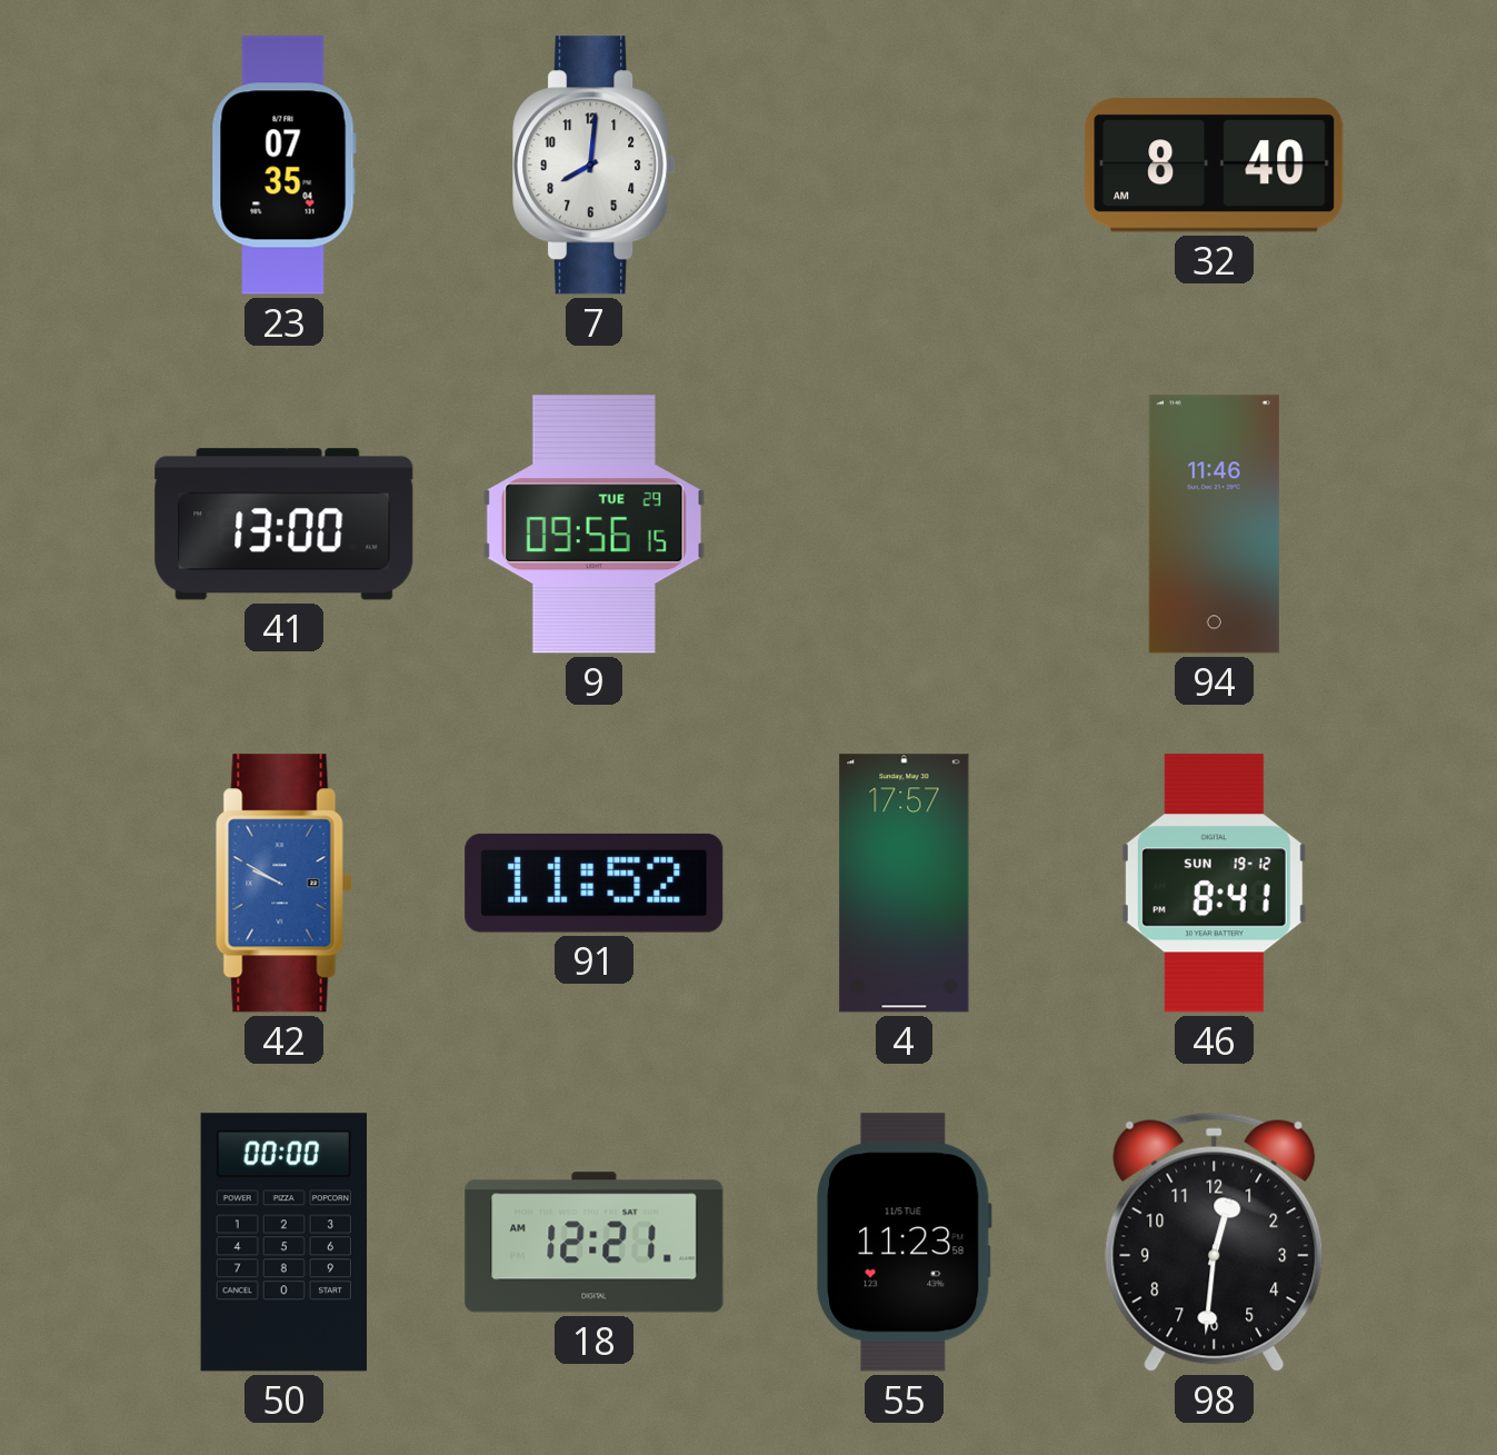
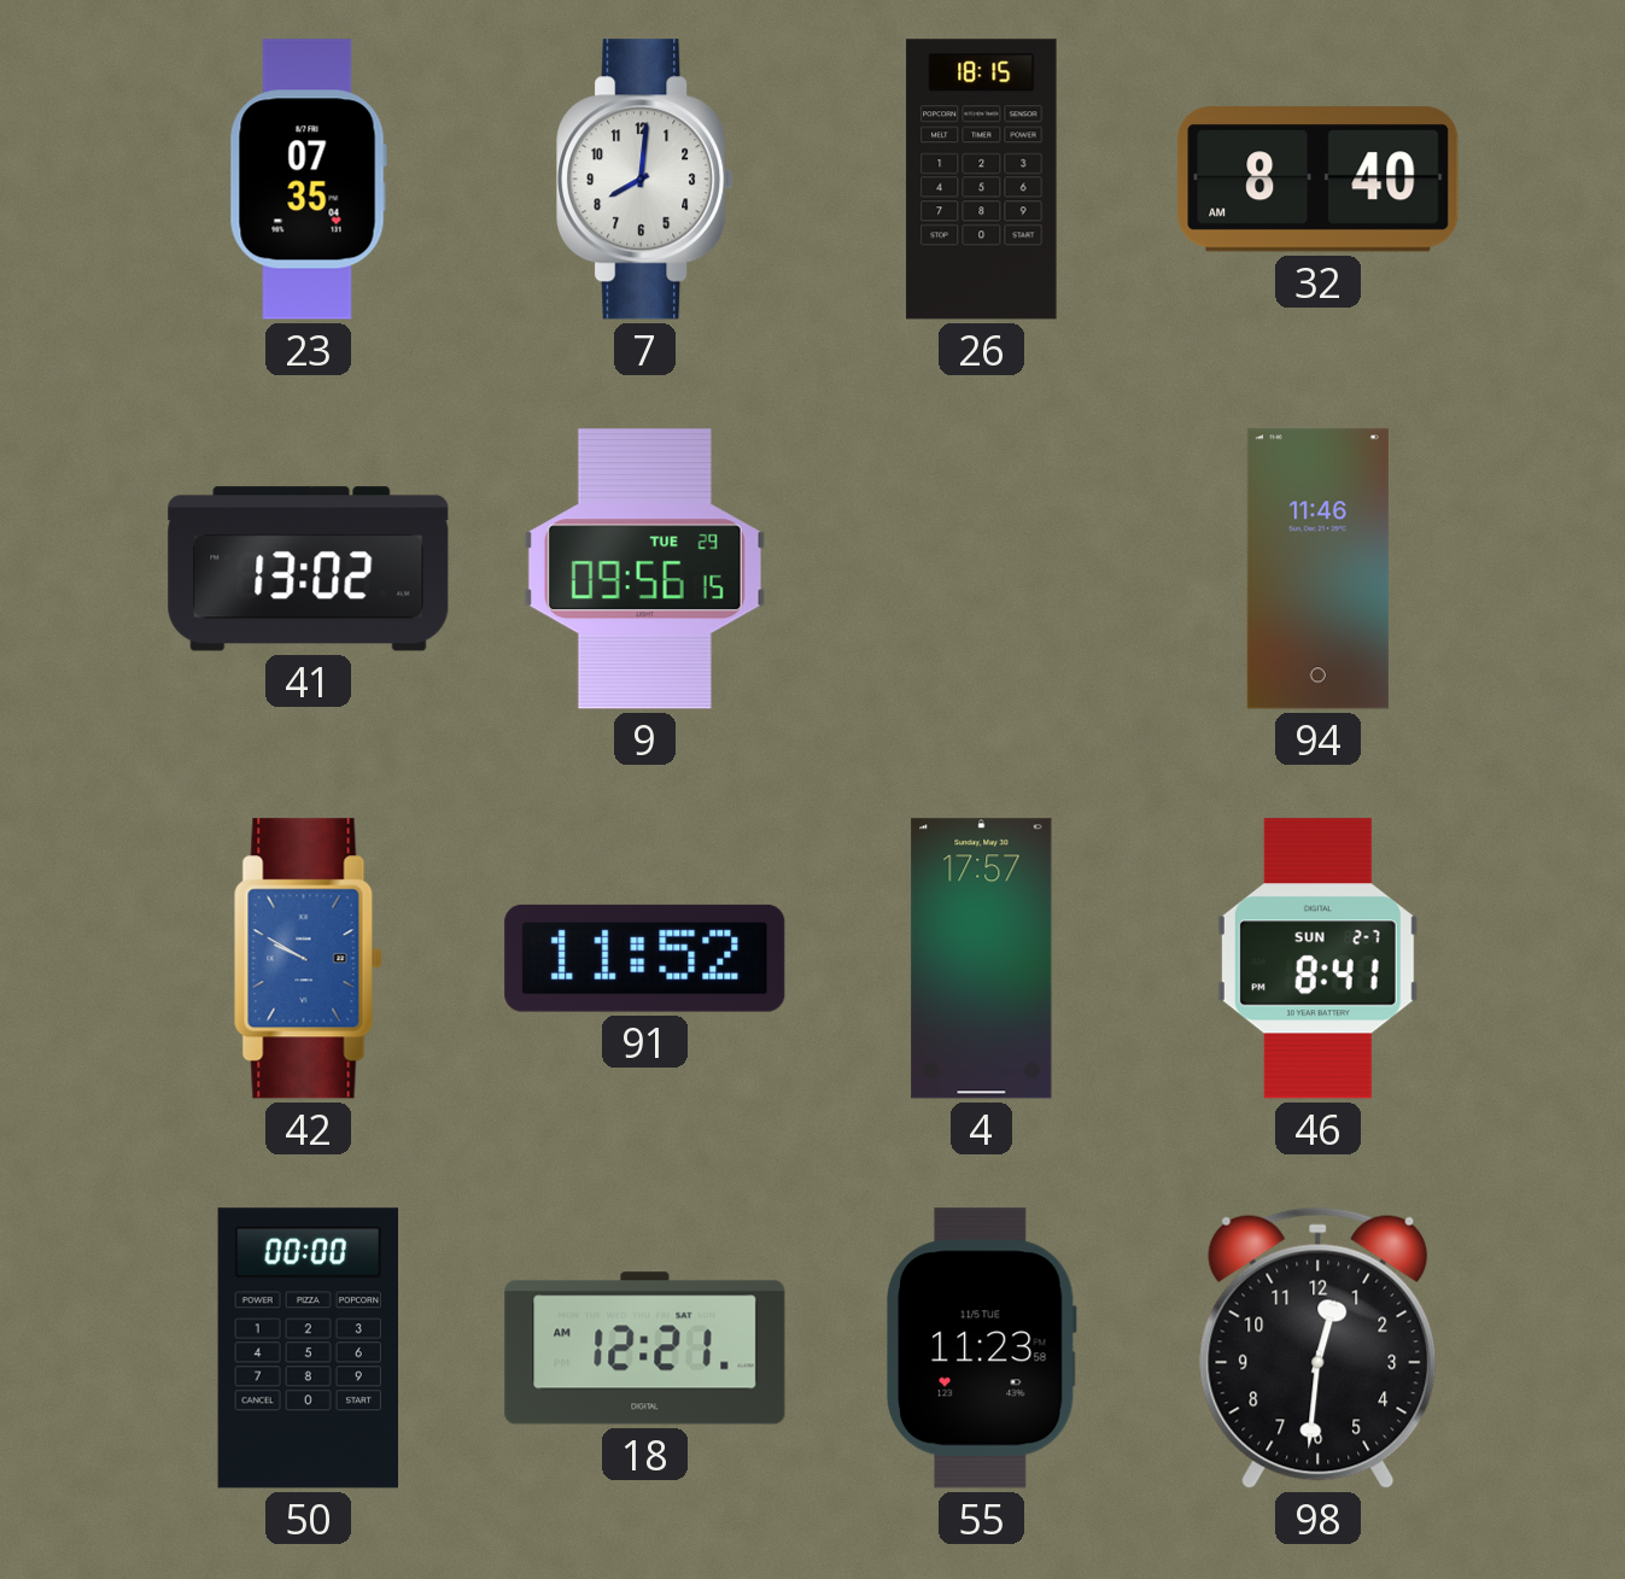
26: none -> 18:15
41: 13:00 -> 13:02
46 date: SUN 19-12 -> SUN 2-7
